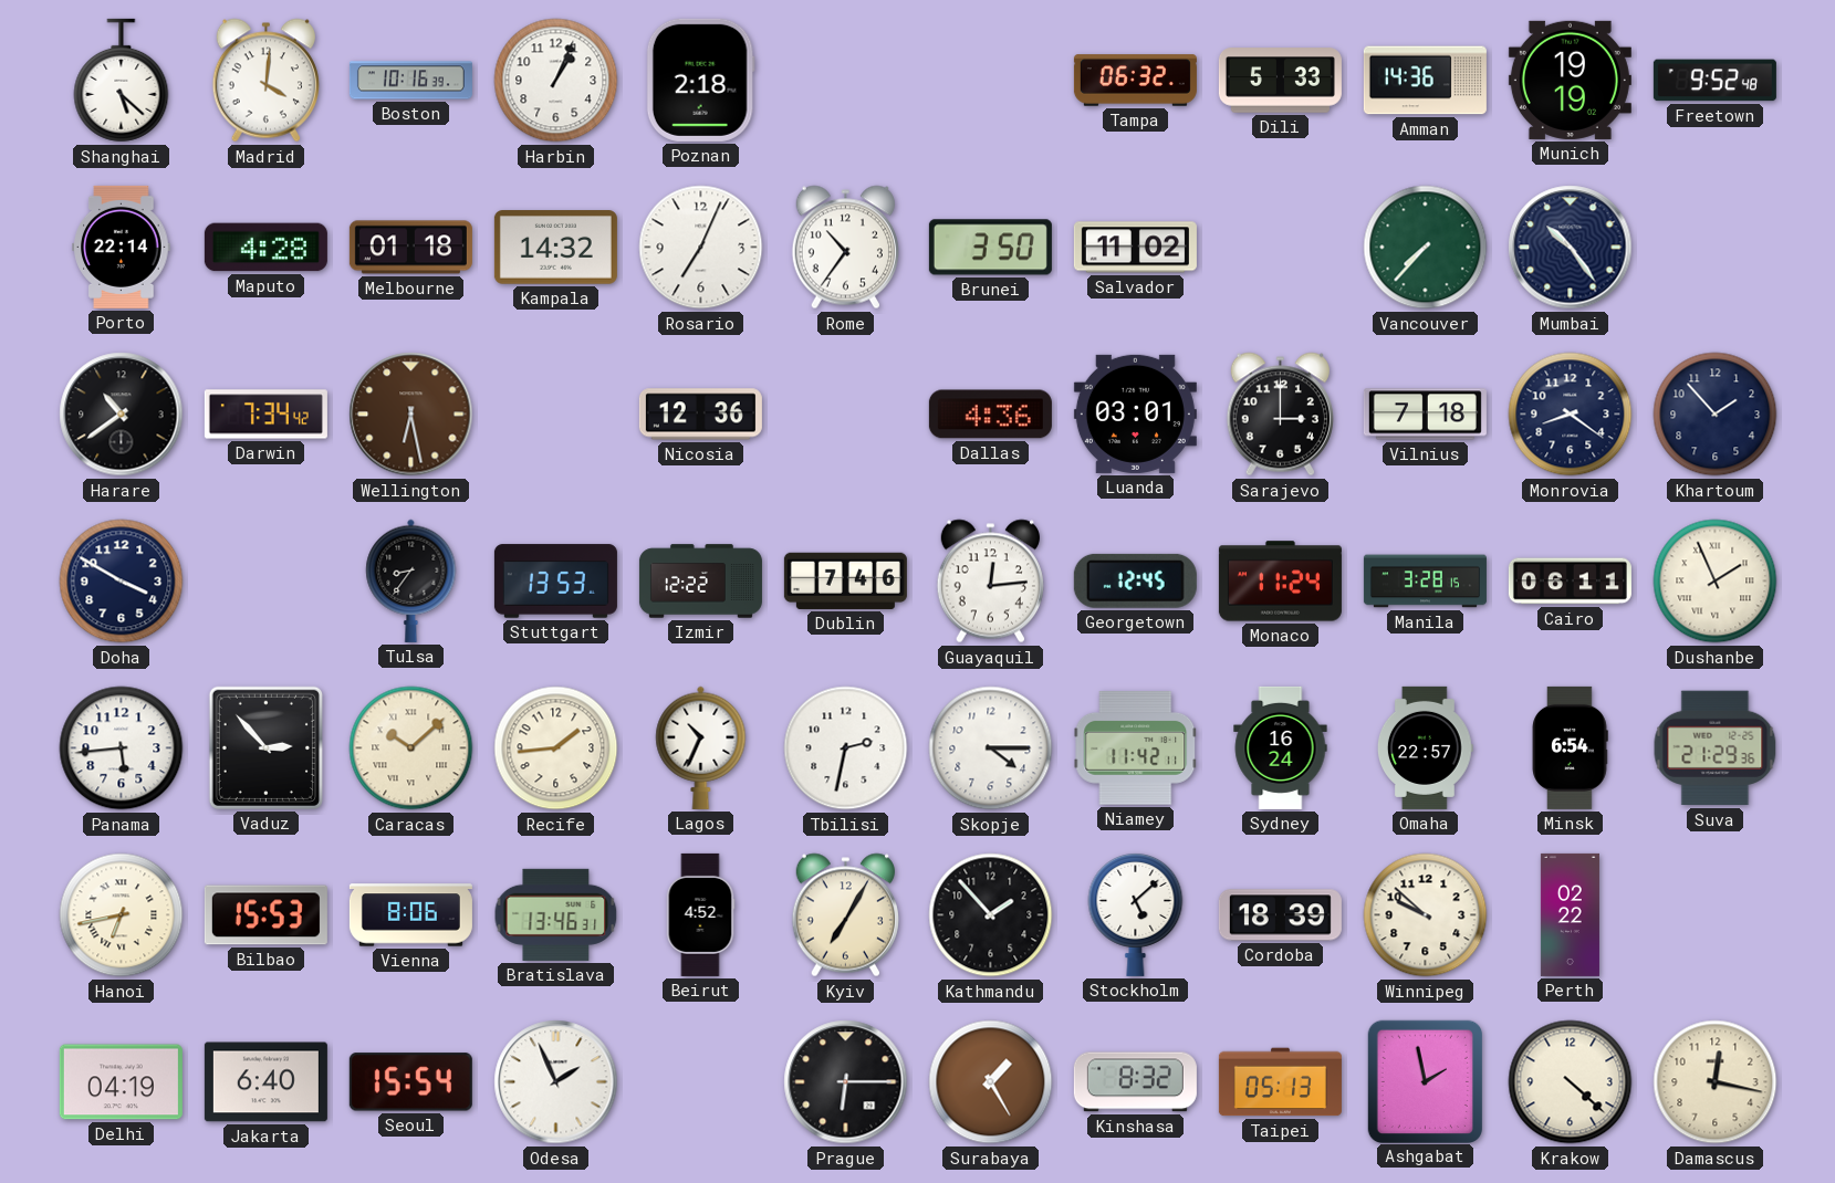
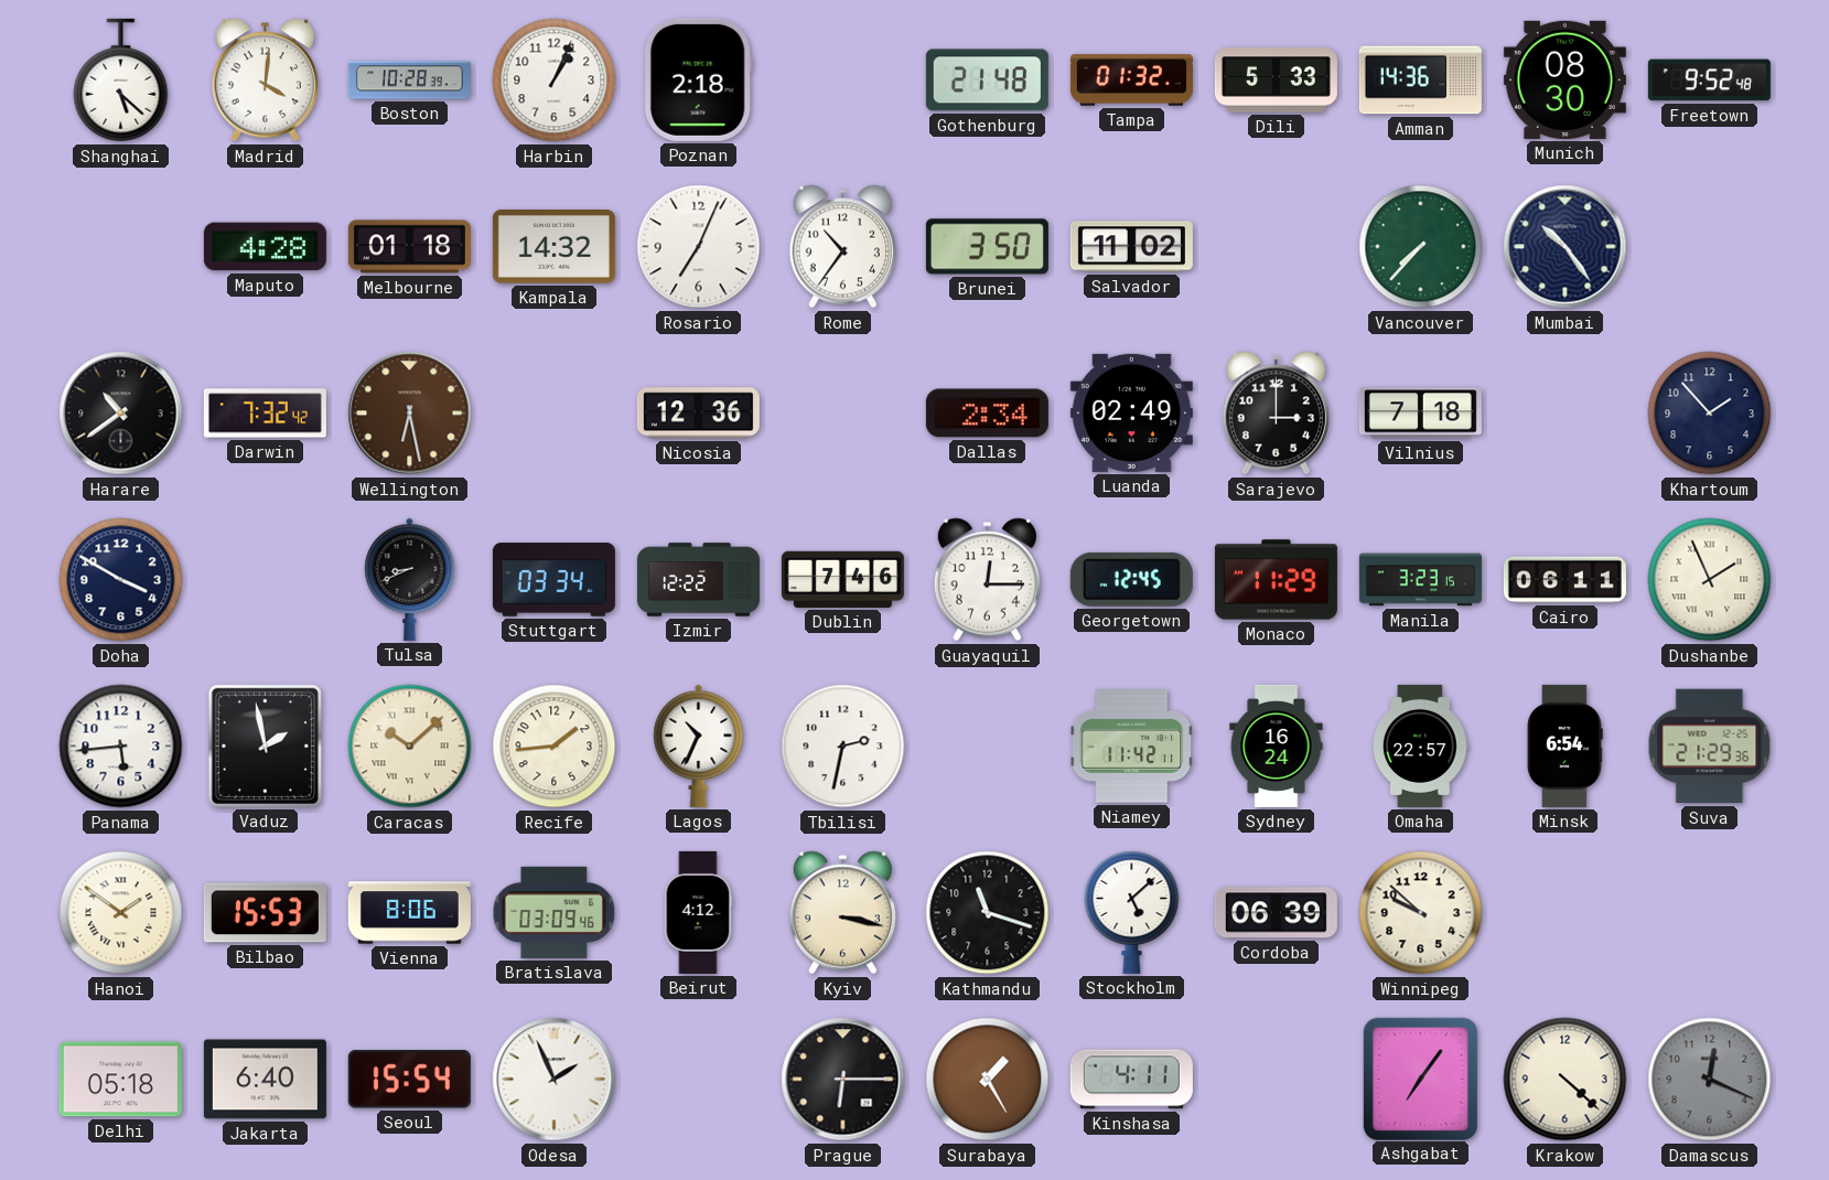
Boston: 10:16 -> 10:28
Gothenburg: none -> 21:48
Tampa: 06:32 -> 01:32
Munich: 19:19 -> 08:30
Porto: 22:14 -> none
Darwin: 7:34 -> 7:32
Dallas: 4:36 -> 2:34
Luanda: 03:01 -> 02:49
Monrovia: 8:21 -> none
Tulsa: 8:36 -> 8:41
Stuttgart: 13:53 -> 03:34
Guayaquil: 12:14 -> 12:15
Monaco: 11:24 -> 11:29
Manila: 3:28 -> 3:23
Vaduz: 2:53 -> 1:58
Skopje: 4:15 -> none
Hanoi: 6:43 -> 1:51
Bratislava: 13:46 -> 03:09
Beirut: 4:52 -> 4:12
Kyiv: 7:05 -> 3:17
Kathmandu: 1:53 -> 11:18
Cordoba: 18:39 -> 06:39
Perth: 02:22 -> none
Delhi: 04:19 -> 05:18
Kinshasa: 8:32 -> 4:11
Taipei: 05:13 -> none
Ashgabat: 1:58 -> 7:06
Damascus: 12:17 -> 12:19
Damascus dial: cream -> grey
